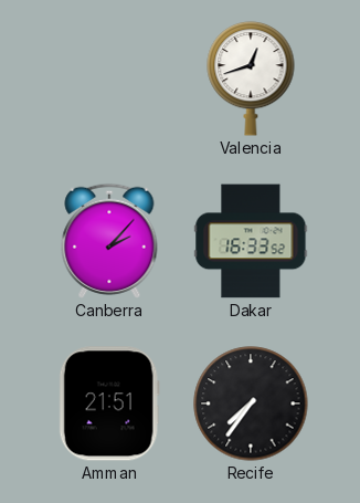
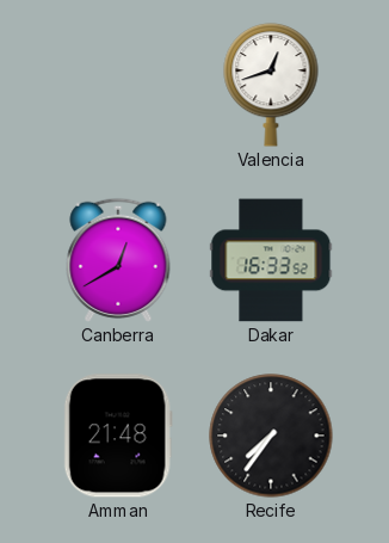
Canberra: 2:07 -> 12:40
Amman: 21:51 -> 21:48
